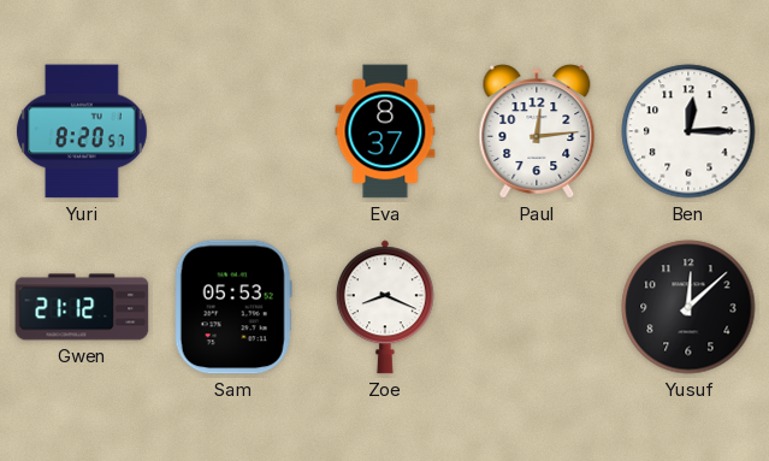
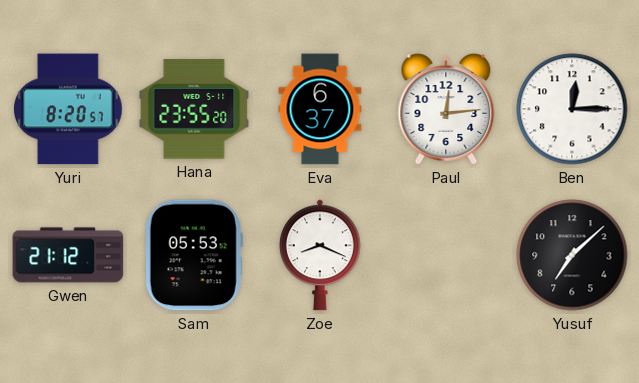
Hana: none -> 23:55
Eva: 8:37 -> 6:37
Yusuf: 12:08 -> 7:08
